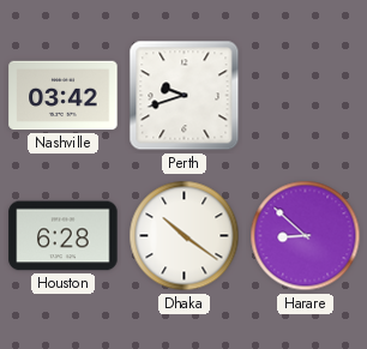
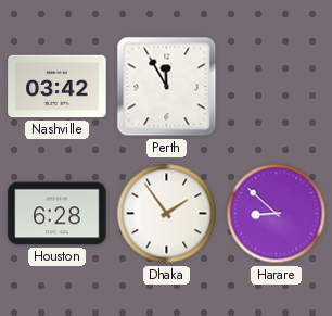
Perth: 9:42 -> 11:55
Dhaka: 10:21 -> 1:54
